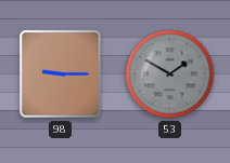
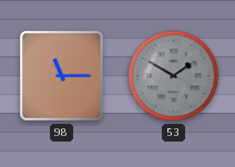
98: 9:15 -> 11:15
